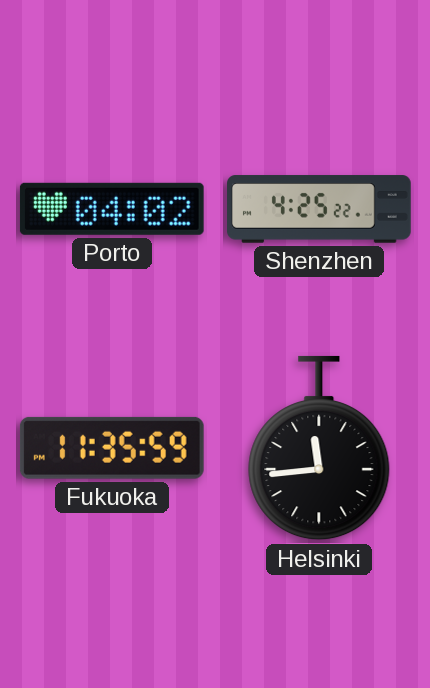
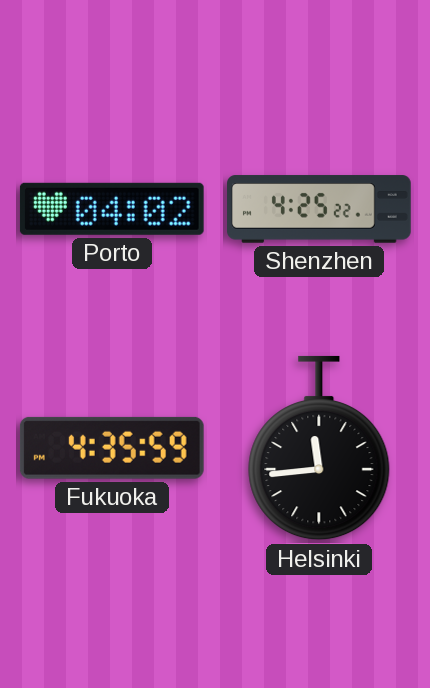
Fukuoka: 11:35 -> 4:35
